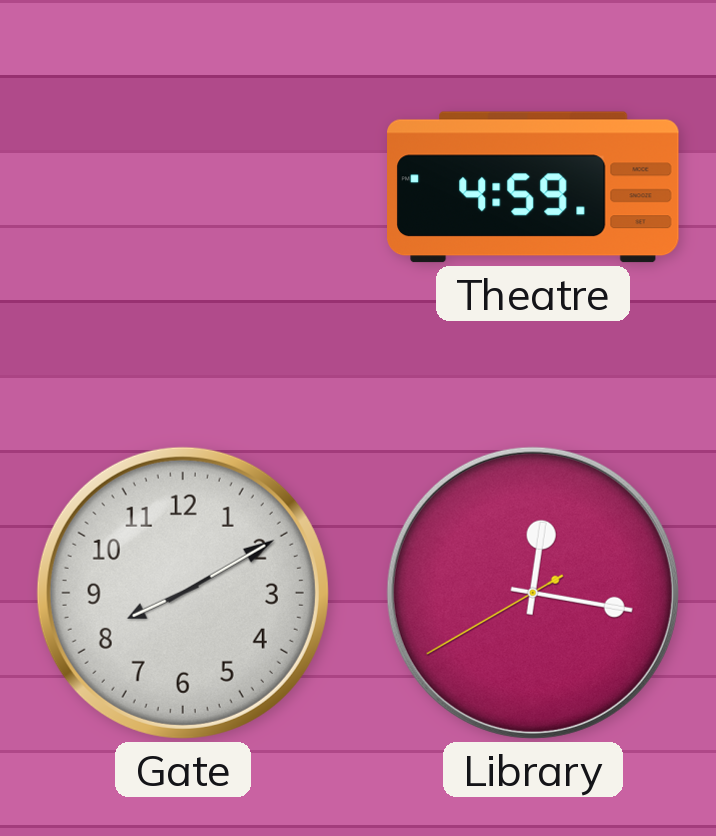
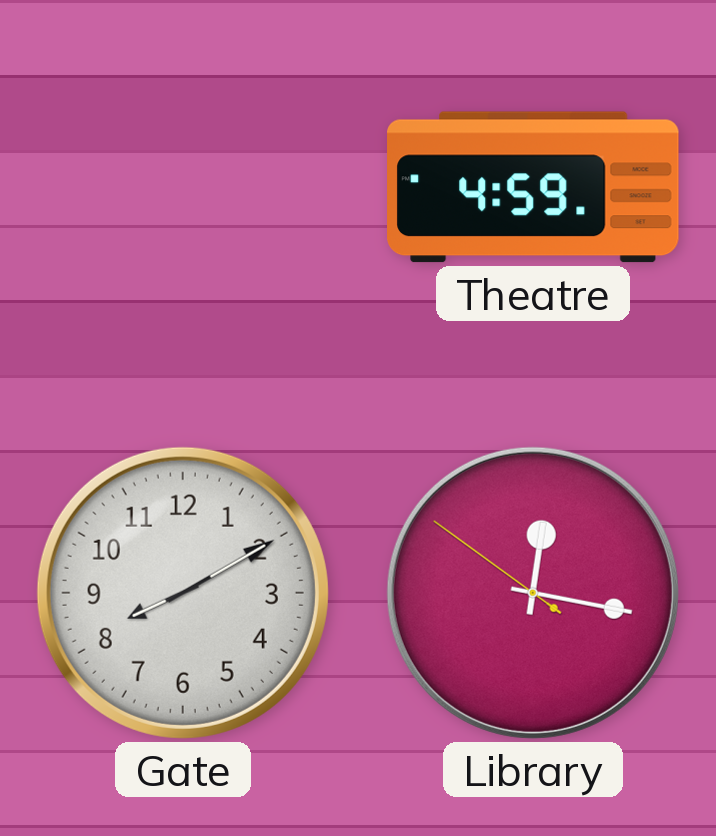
Library: 12:16:40 -> 12:16:51
